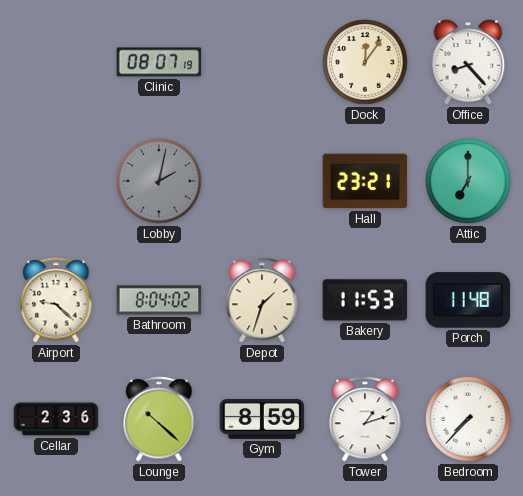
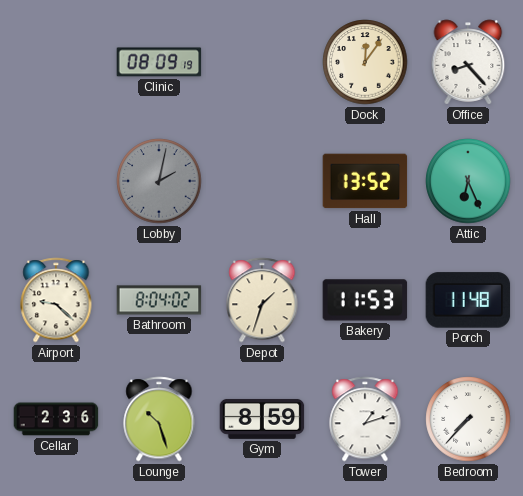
Clinic: 08:07 -> 08:09
Hall: 23:21 -> 13:52
Attic: 7:00 -> 6:26
Lounge: 10:22 -> 10:27
